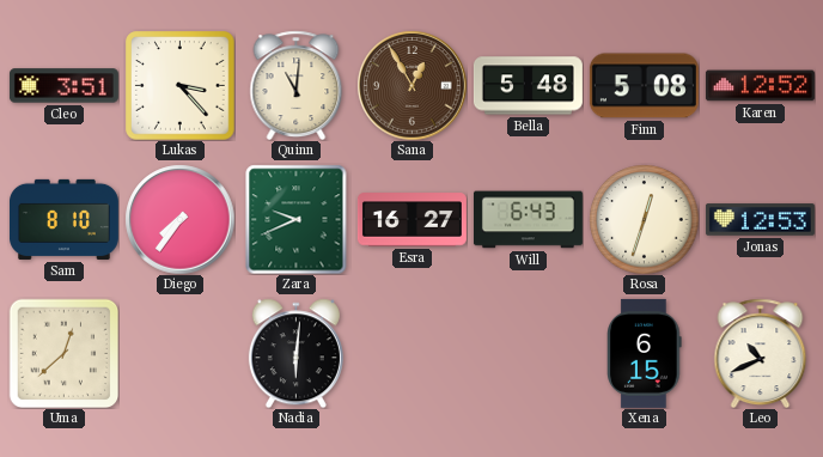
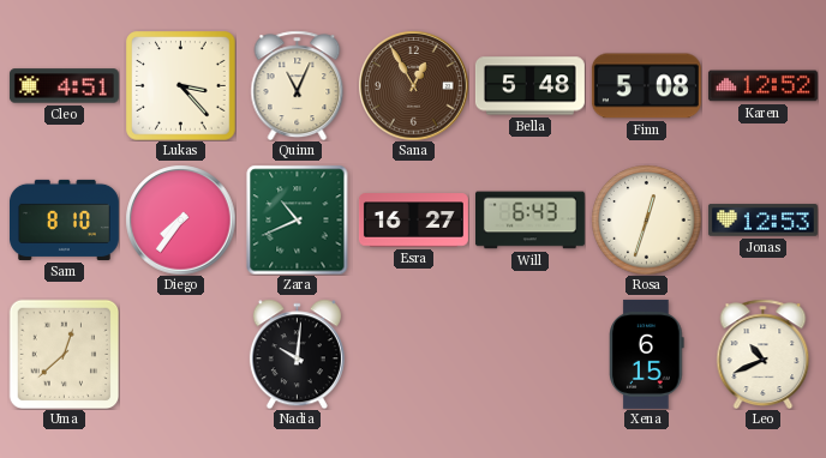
Cleo: 3:51 -> 4:51
Quinn: 11:01 -> 11:04
Zara: 9:41 -> 10:41
Nadia: 6:01 -> 10:01
